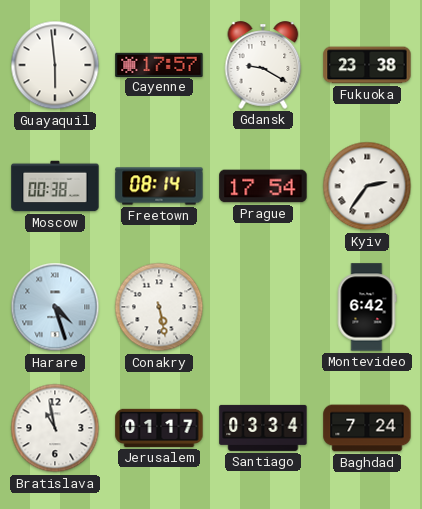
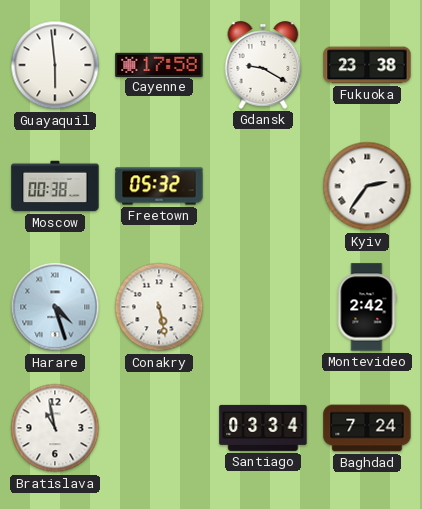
Cayenne: 17:57 -> 17:58
Freetown: 08:14 -> 05:32
Prague: 17:54 -> none
Montevideo: 6:42 -> 2:42
Jerusalem: 01:17 -> none
